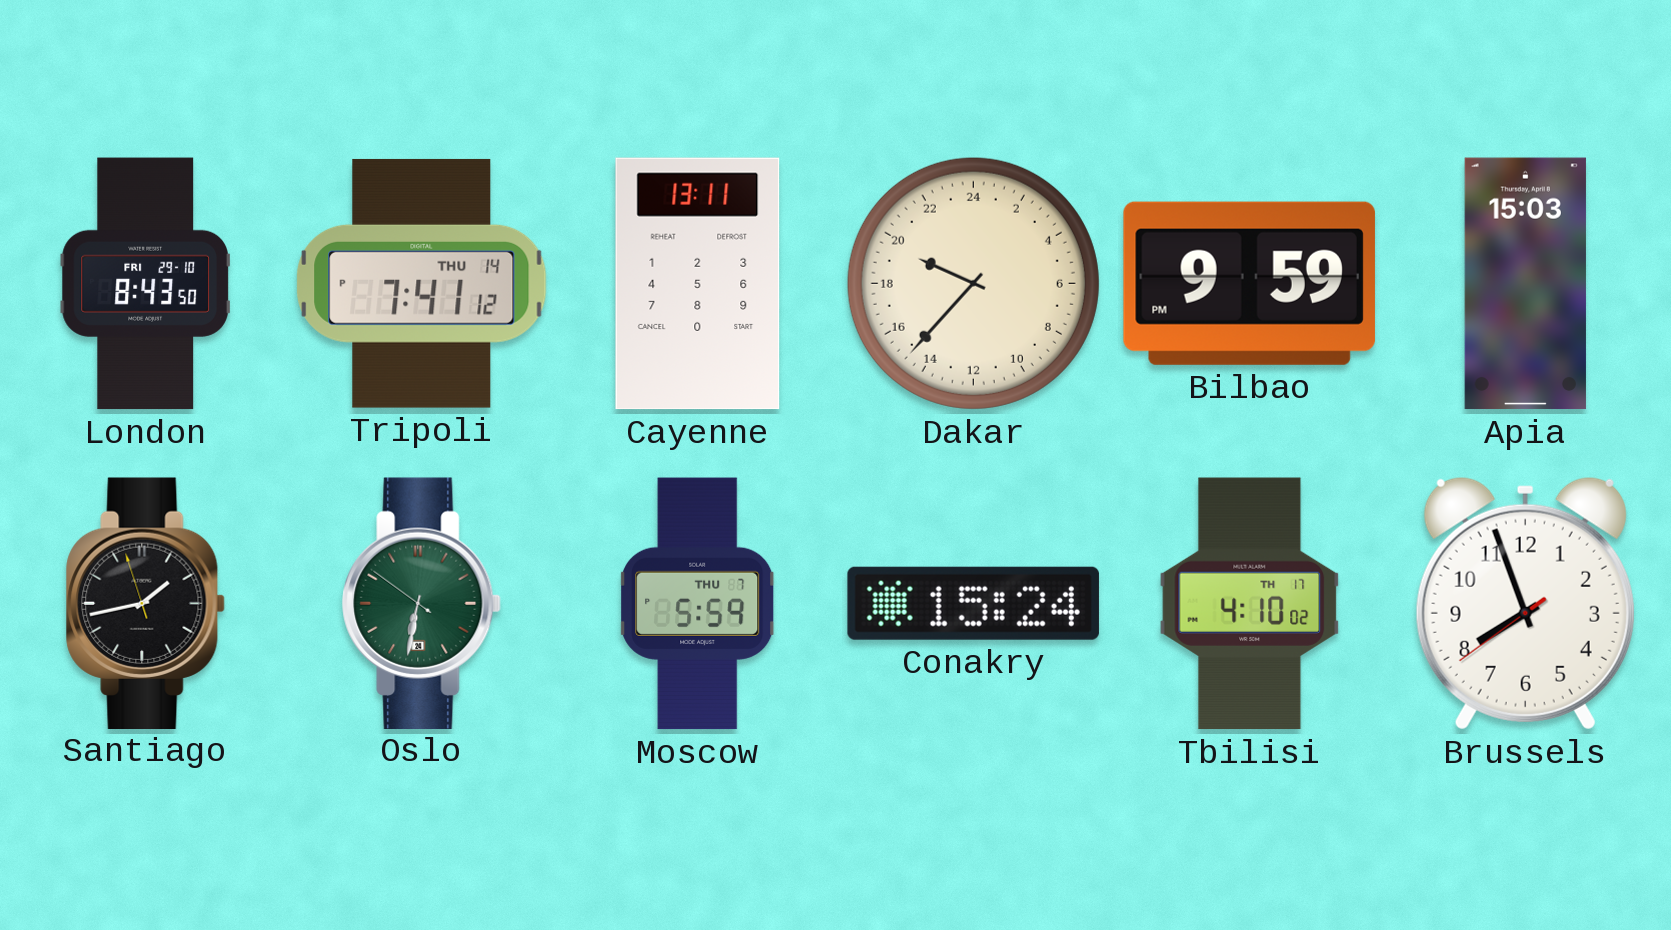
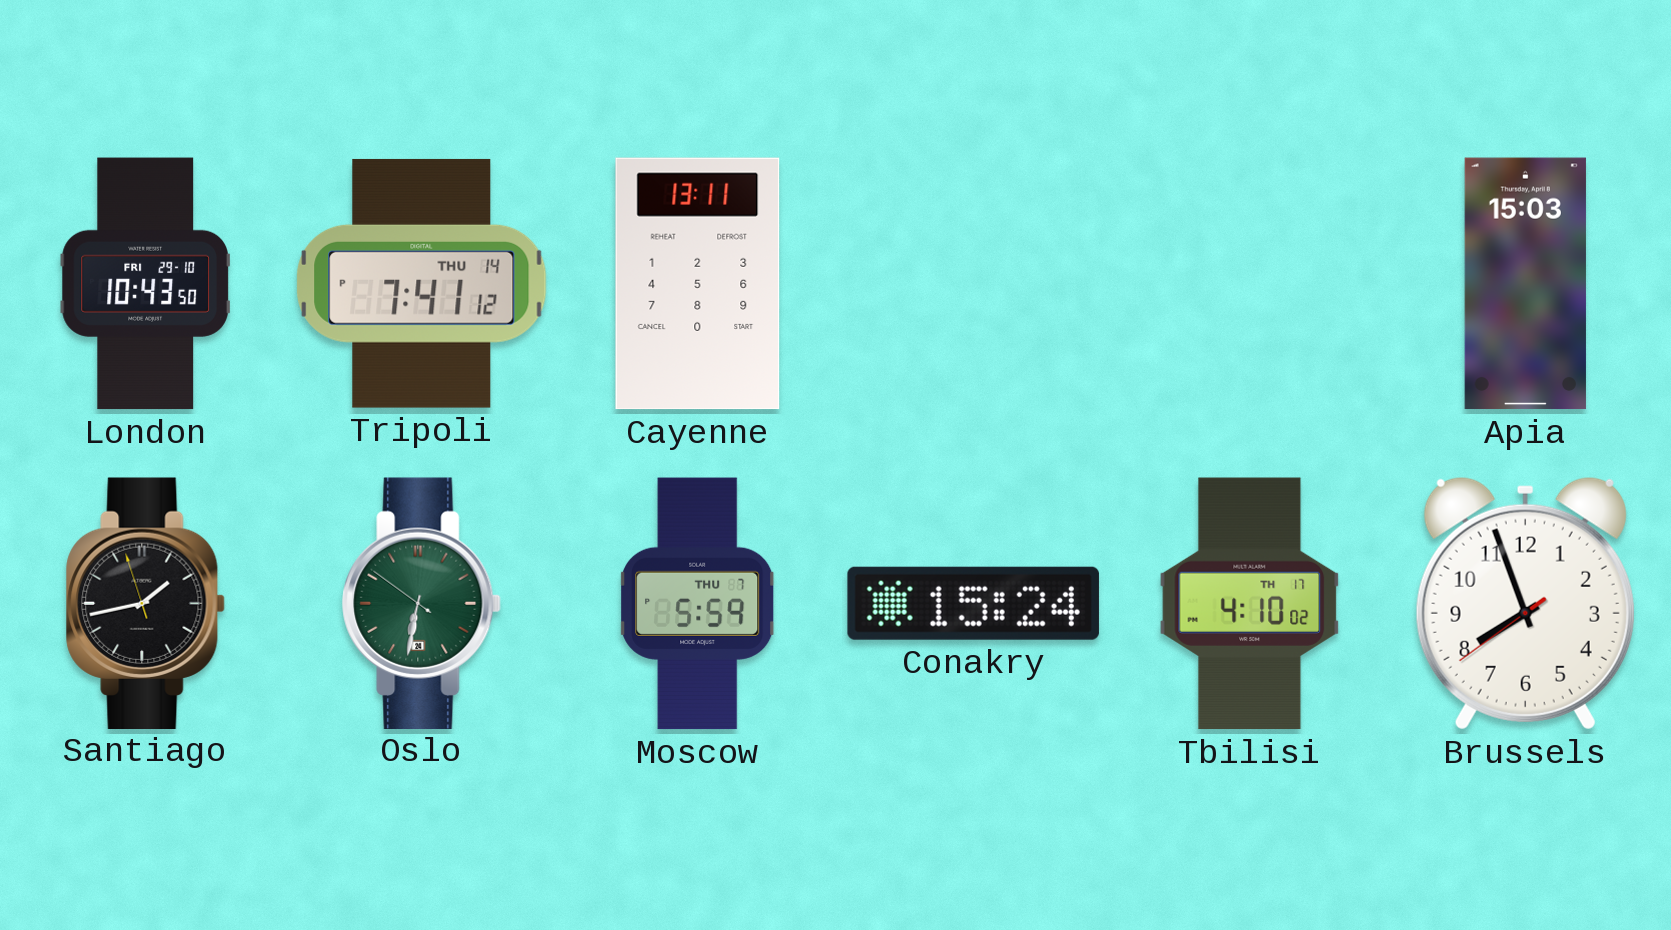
London: 8:43 -> 10:43
Dakar: 19:37 -> none
Bilbao: 9:59 -> none
